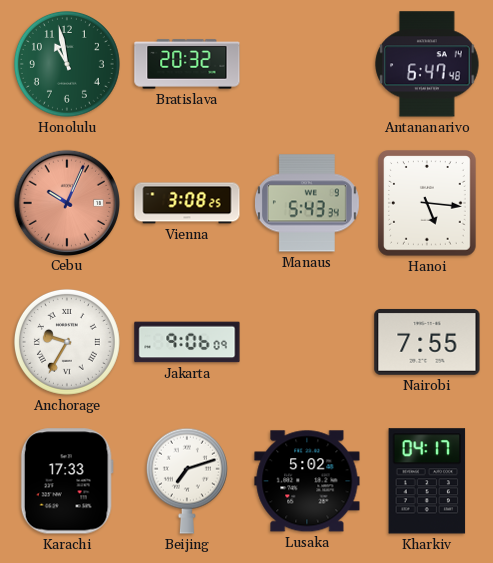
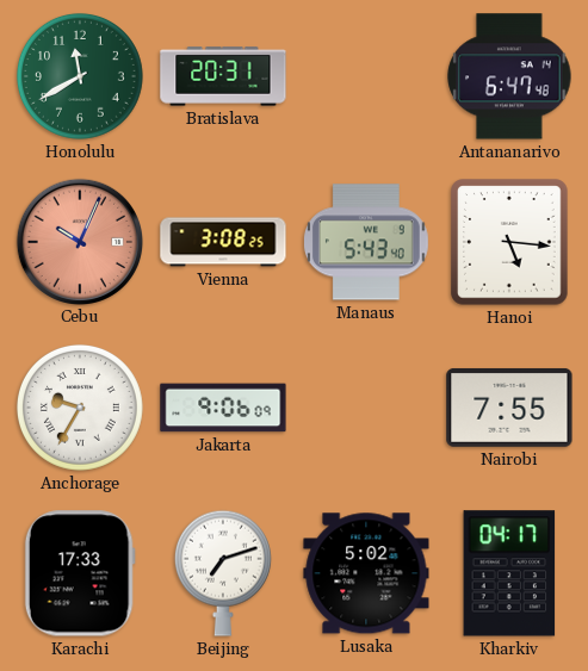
Honolulu: 10:58 -> 11:40
Bratislava: 20:32 -> 20:31
Manaus: 5:43:34 -> 5:43:40
